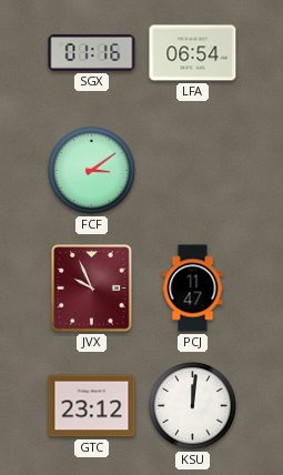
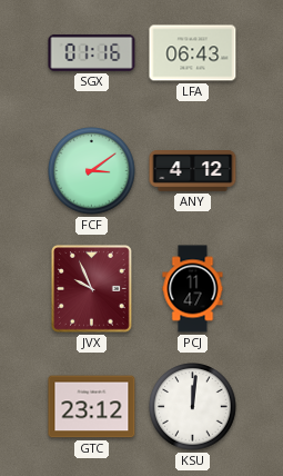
LFA: 06:54 -> 06:43
ANY: none -> 4:12
